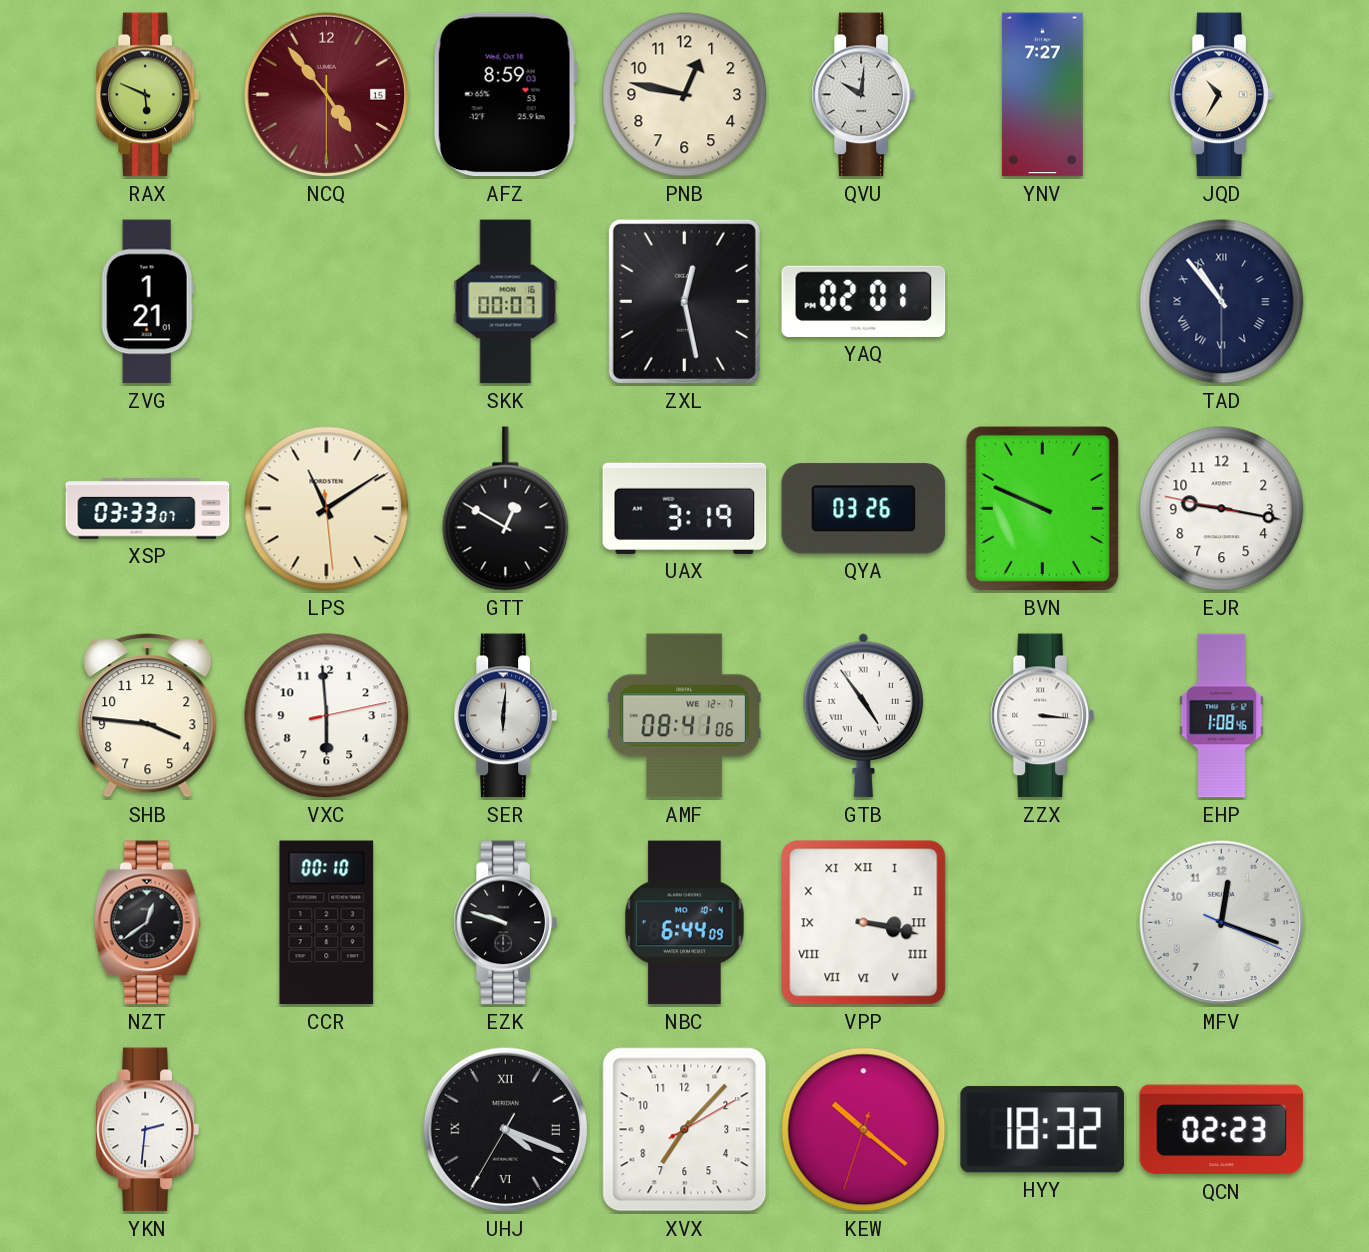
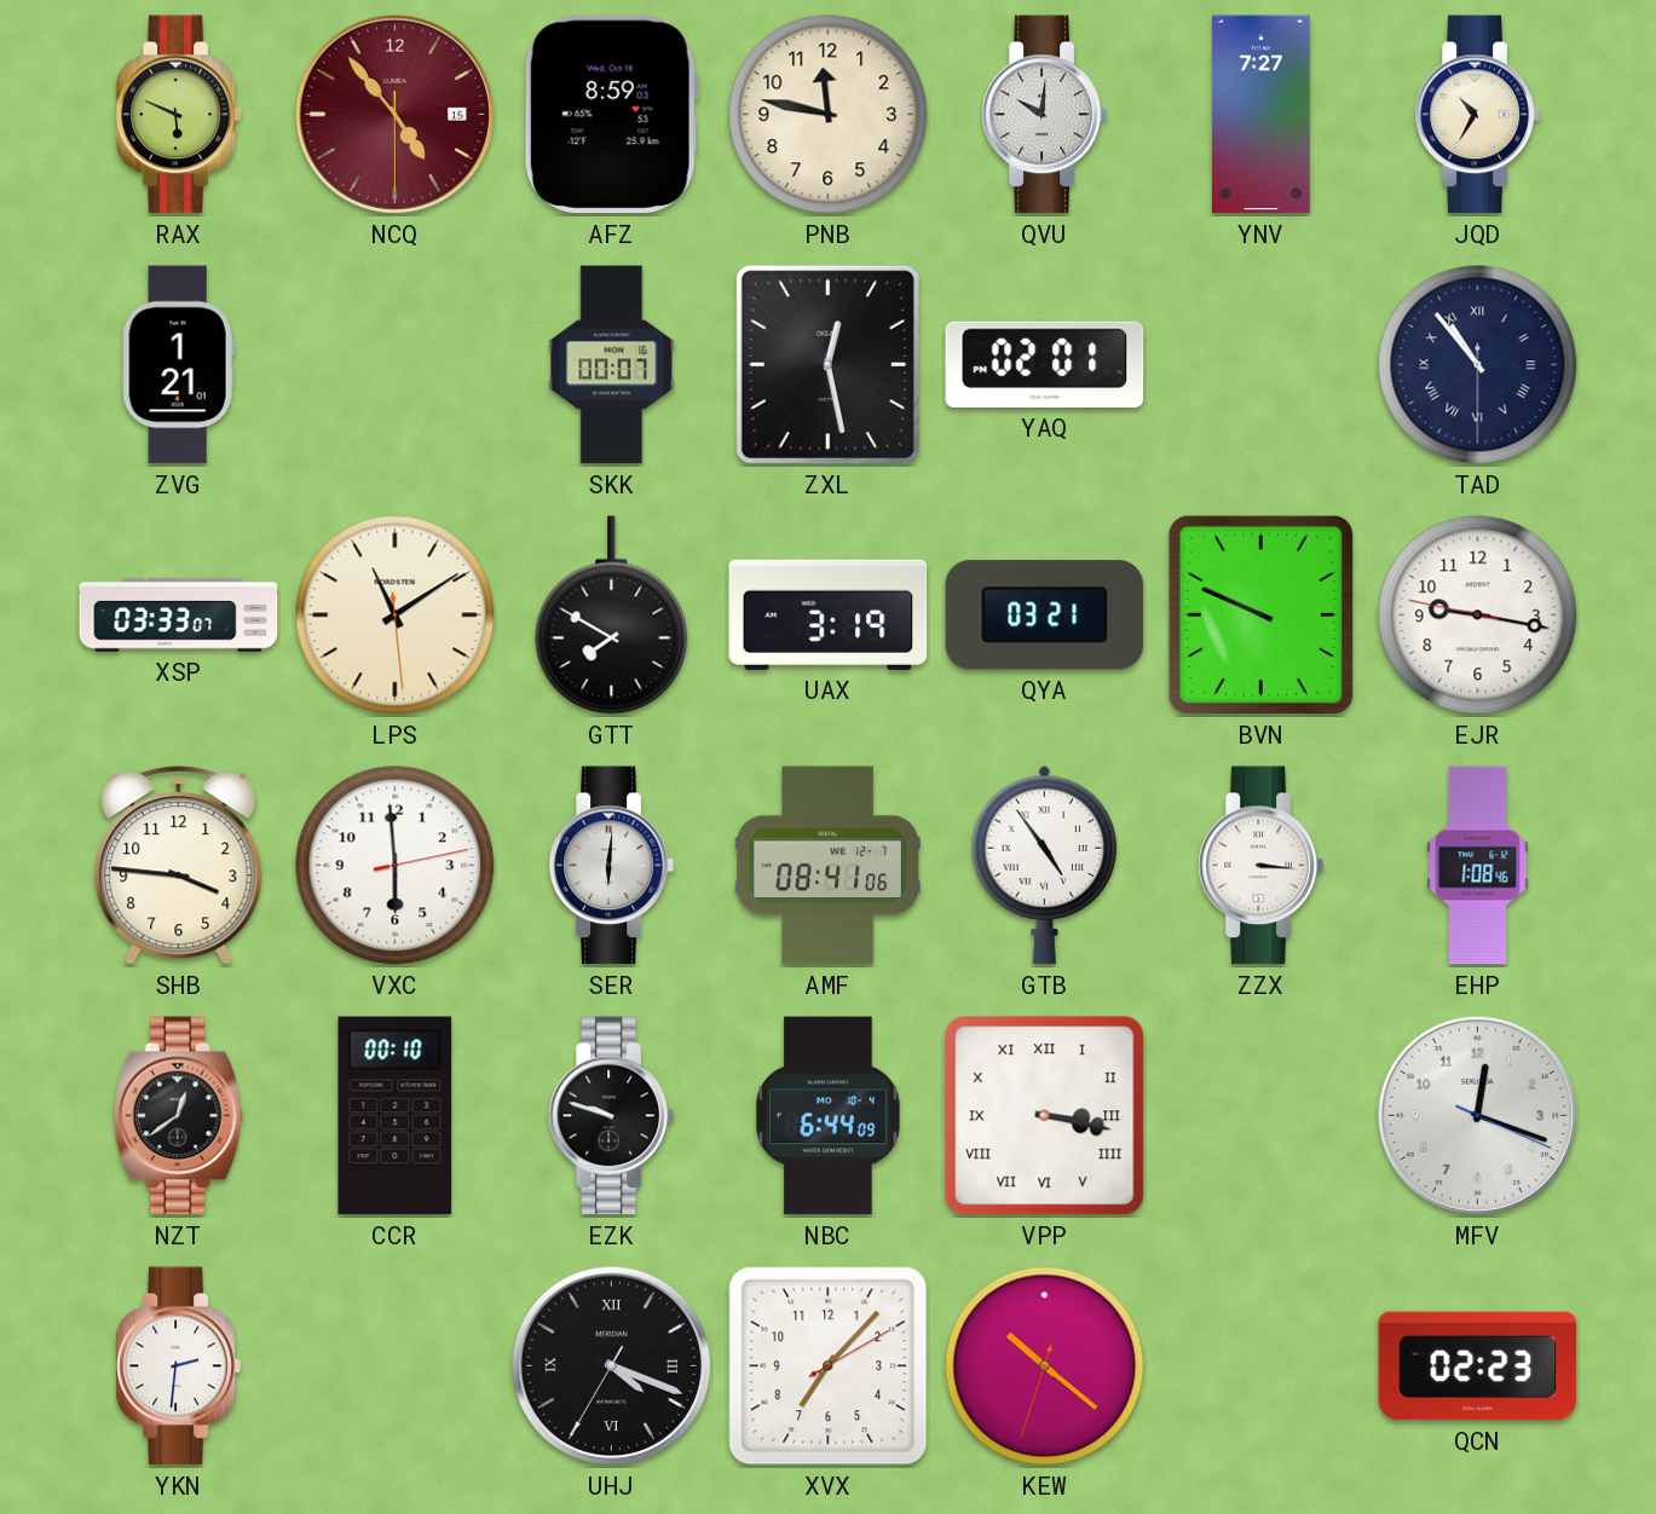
PNB: 12:47 -> 11:47
GTT: 12:50 -> 7:50
QYA: 03:26 -> 03:21
HYY: 18:32 -> none
